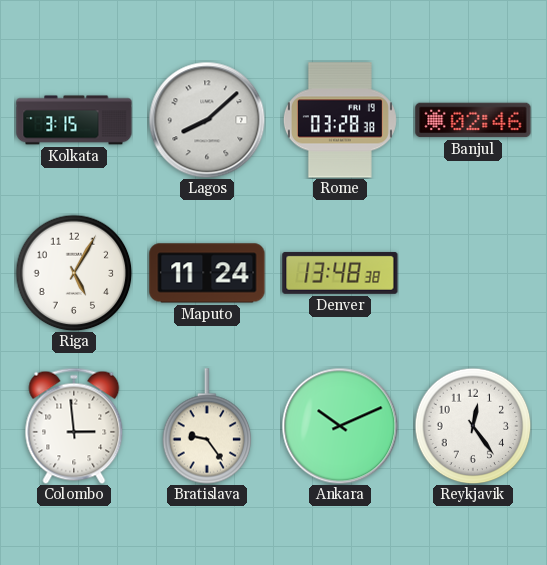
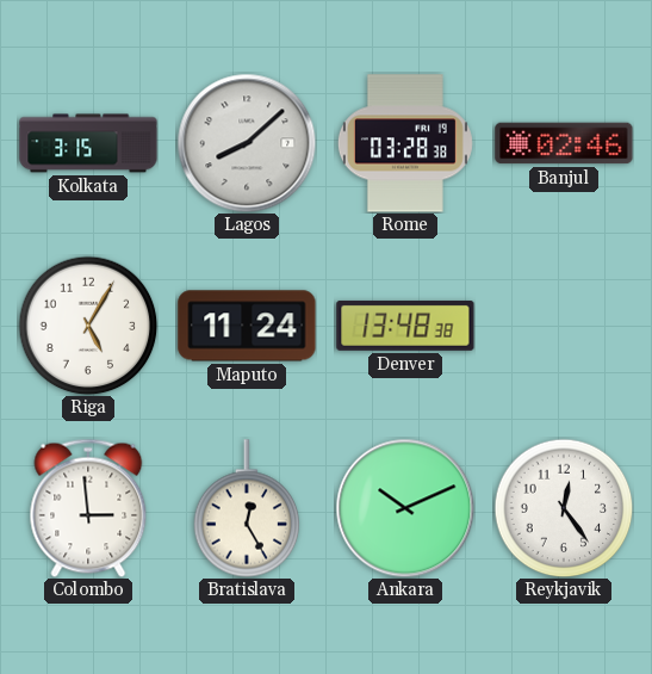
Bratislava: 9:24 -> 12:25
